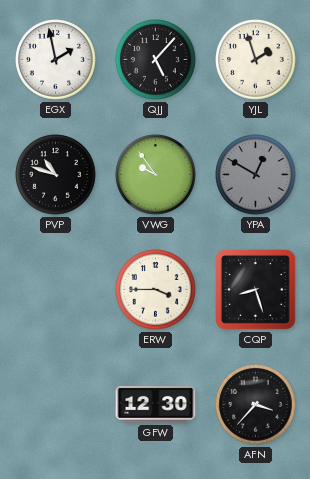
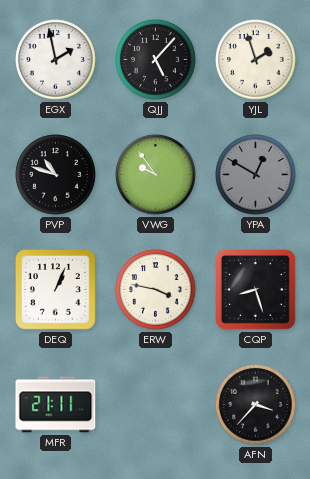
DEQ: none -> 1:04
ERW: 3:45 -> 3:47
MFR: none -> 21:11
GFW: 12:30 -> none
